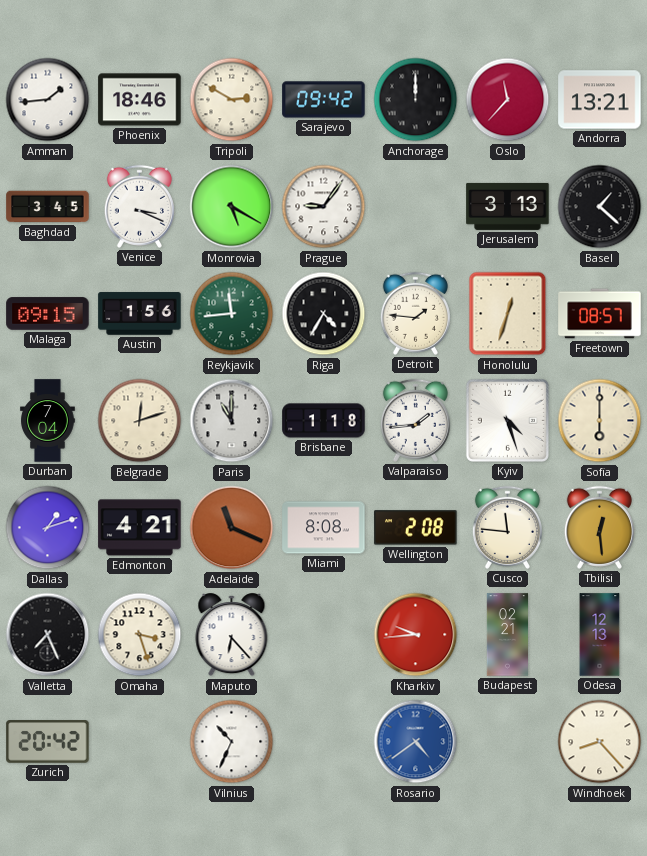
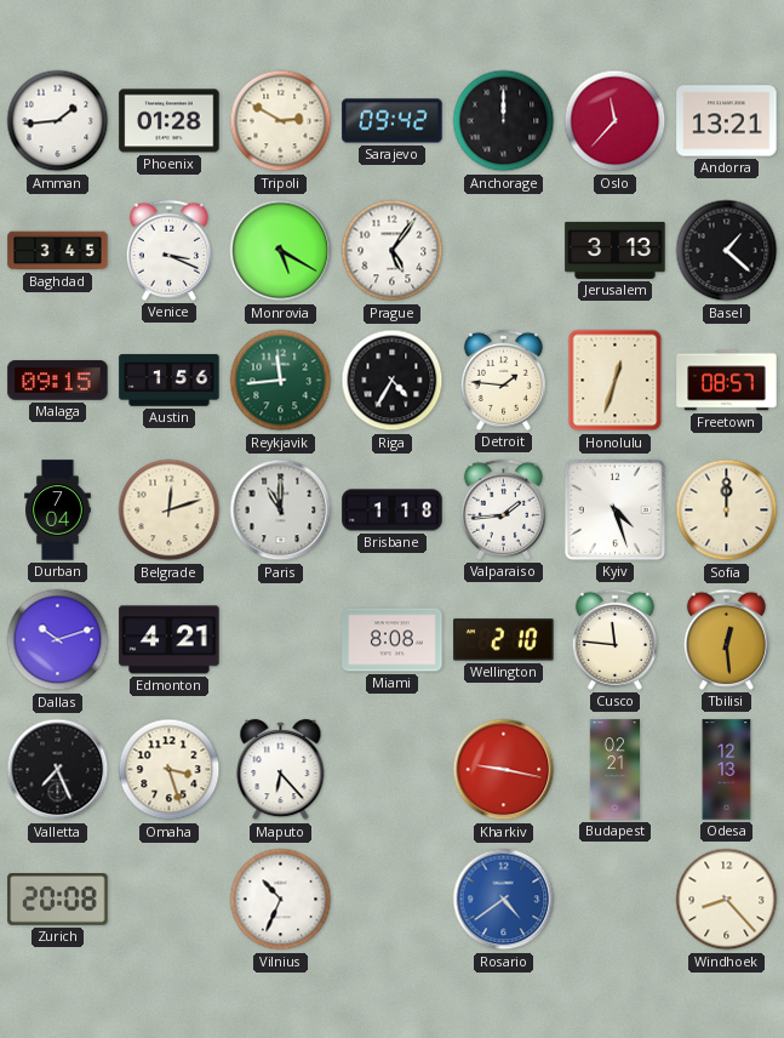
Phoenix: 18:46 -> 01:28
Prague: 9:06 -> 5:06
Sofia: 6:00 -> 12:00
Dallas: 1:12 -> 10:12
Adelaide: 11:19 -> none
Wellington: 2:08 -> 2:10
Kharkiv: 9:44 -> 9:17
Zurich: 20:42 -> 20:08
